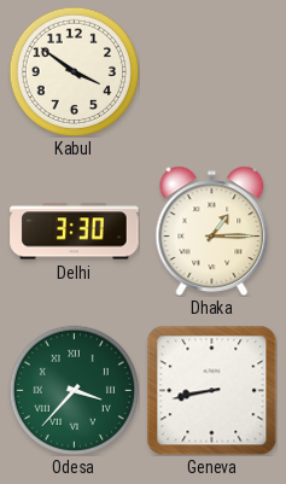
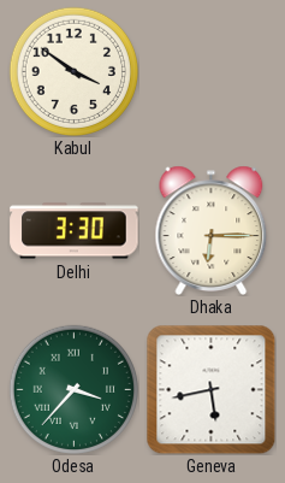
Dhaka: 1:15 -> 6:15
Geneva: 8:43 -> 5:43
